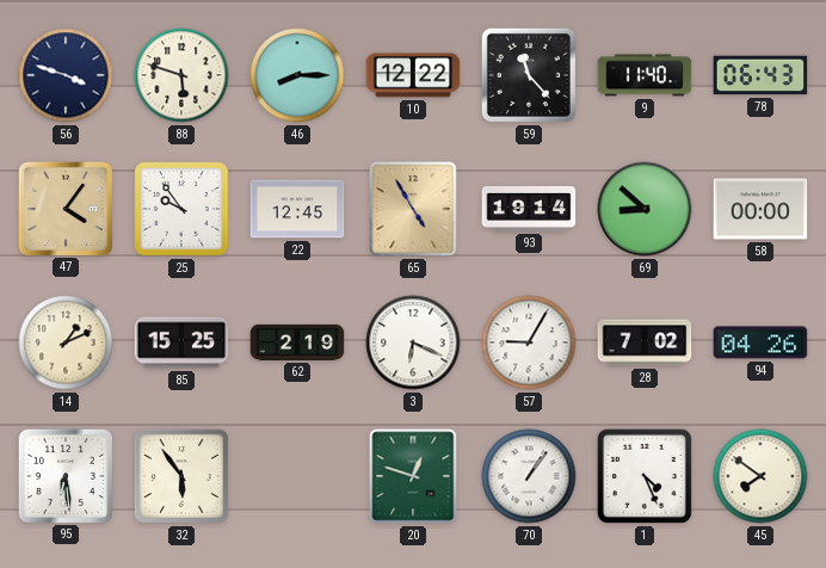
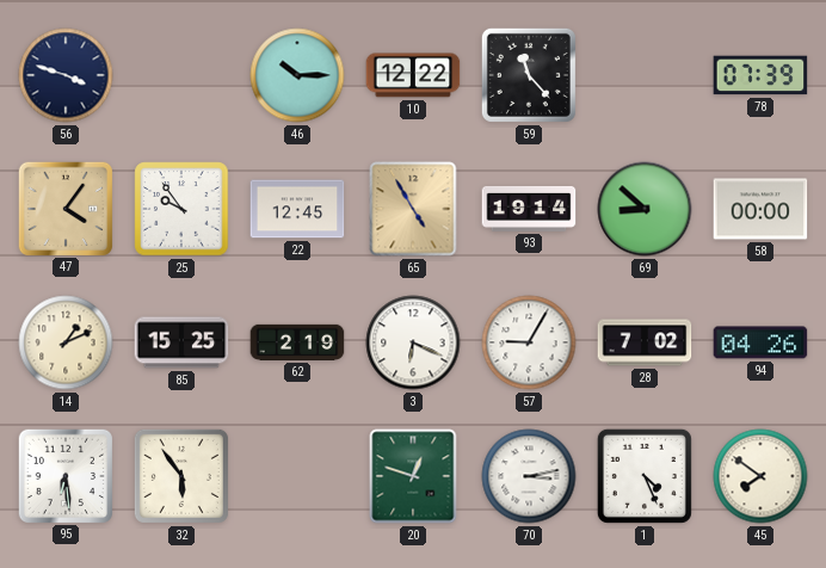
88: 5:48 -> none
46: 8:15 -> 10:15
9: 11:40 -> none
78: 06:43 -> 07:39
70: 1:06 -> 3:13
